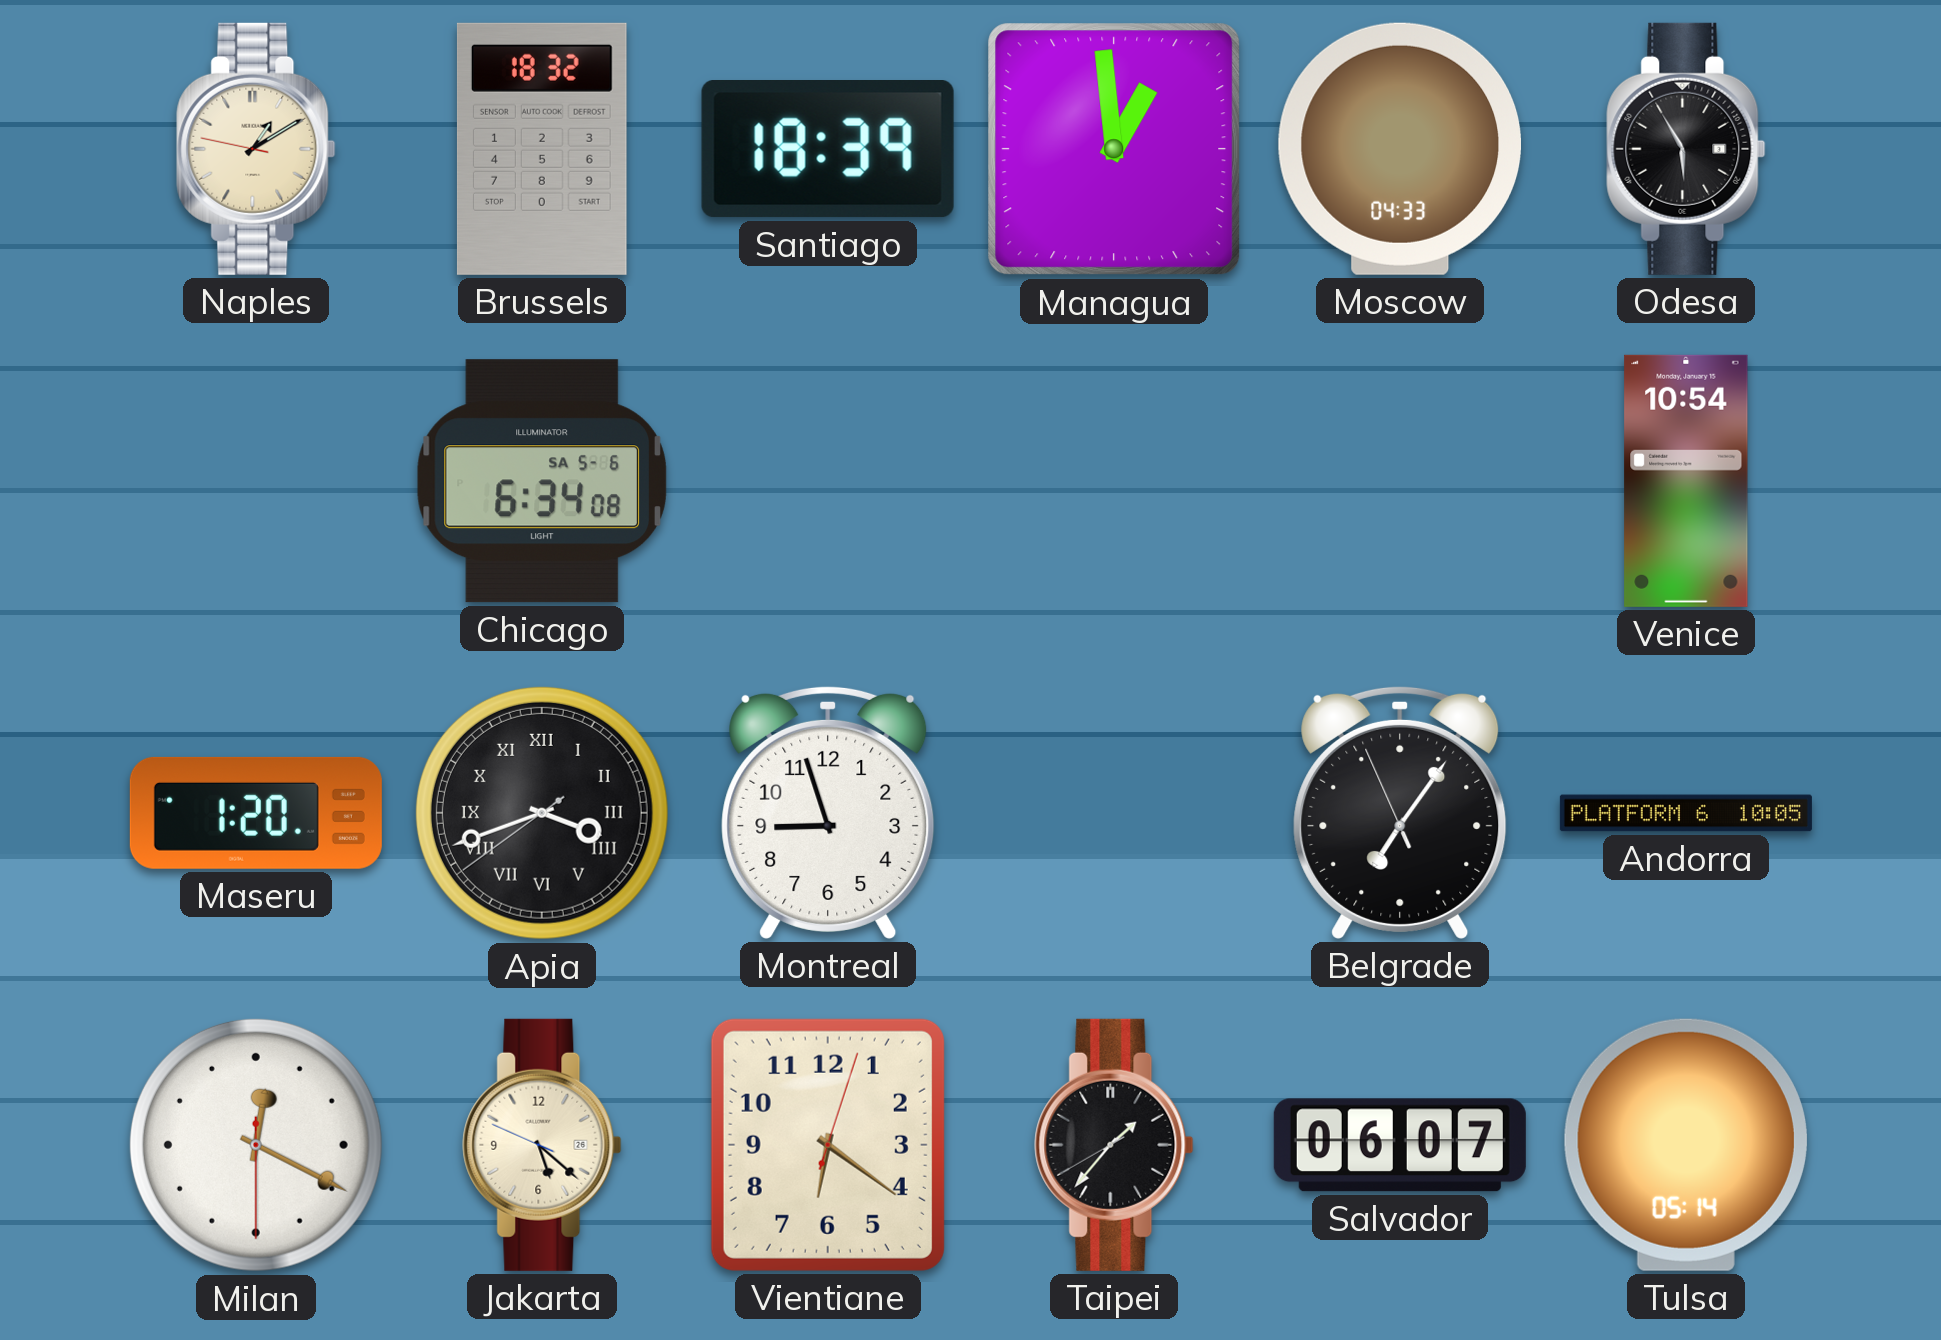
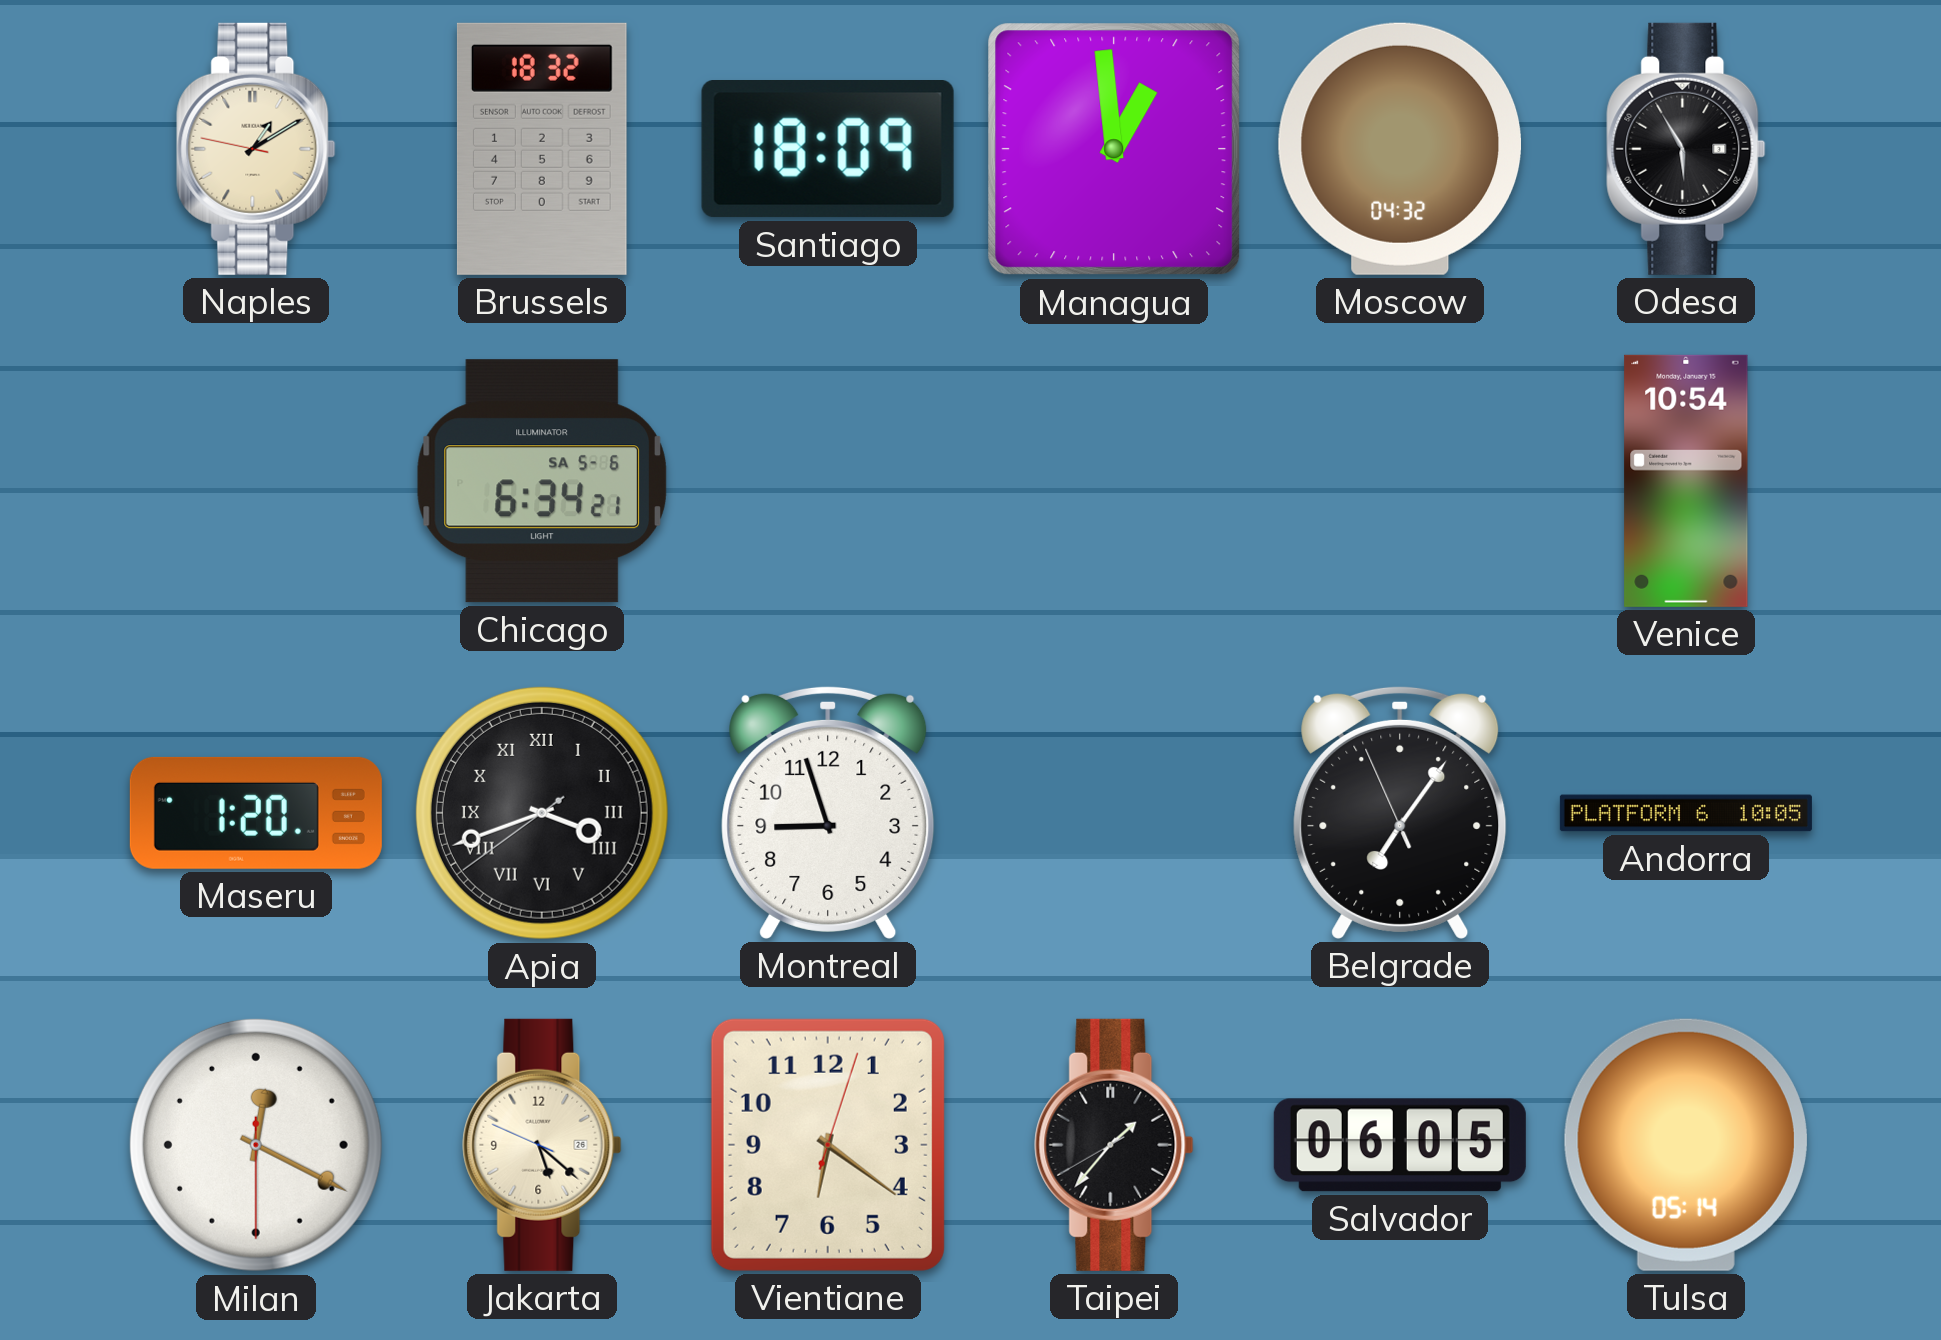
Santiago: 18:39 -> 18:09
Moscow: 04:33 -> 04:32
Chicago: 6:34:08 -> 6:34:21
Salvador: 06:07 -> 06:05
